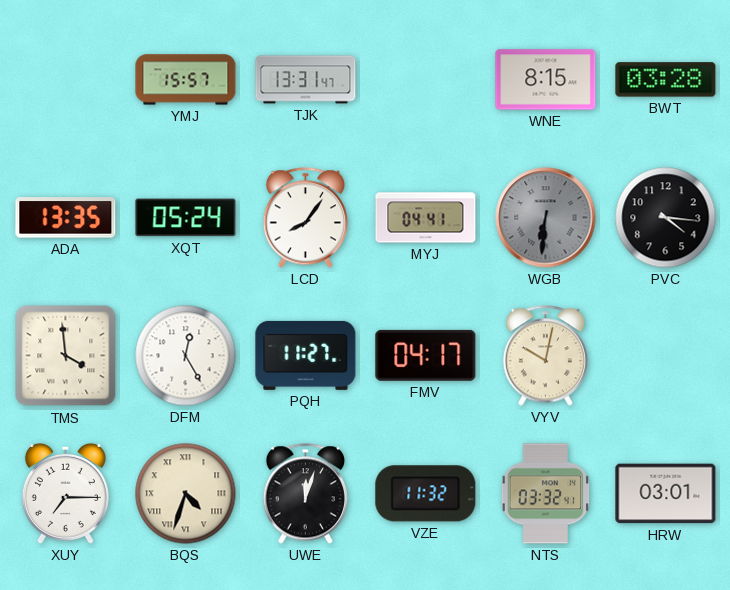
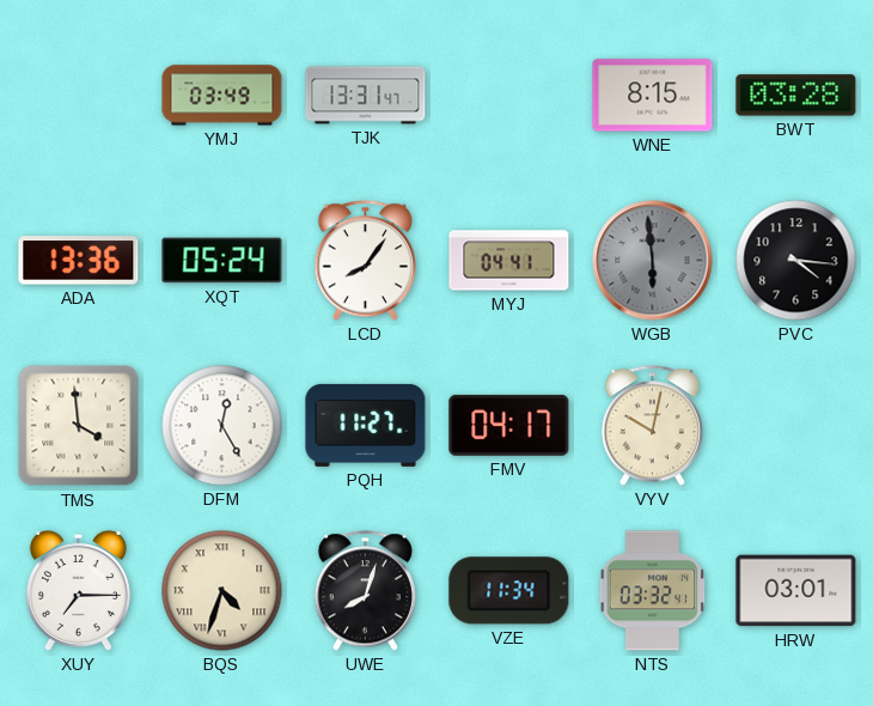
YMJ: 15:57 -> 03:49
ADA: 13:35 -> 13:36
WGB: 6:31 -> 5:59
UWE: 12:03 -> 8:03
VZE: 11:32 -> 11:34
